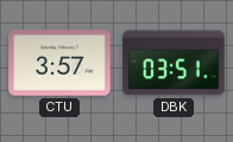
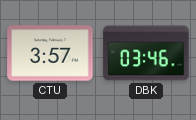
DBK: 03:51 -> 03:46
